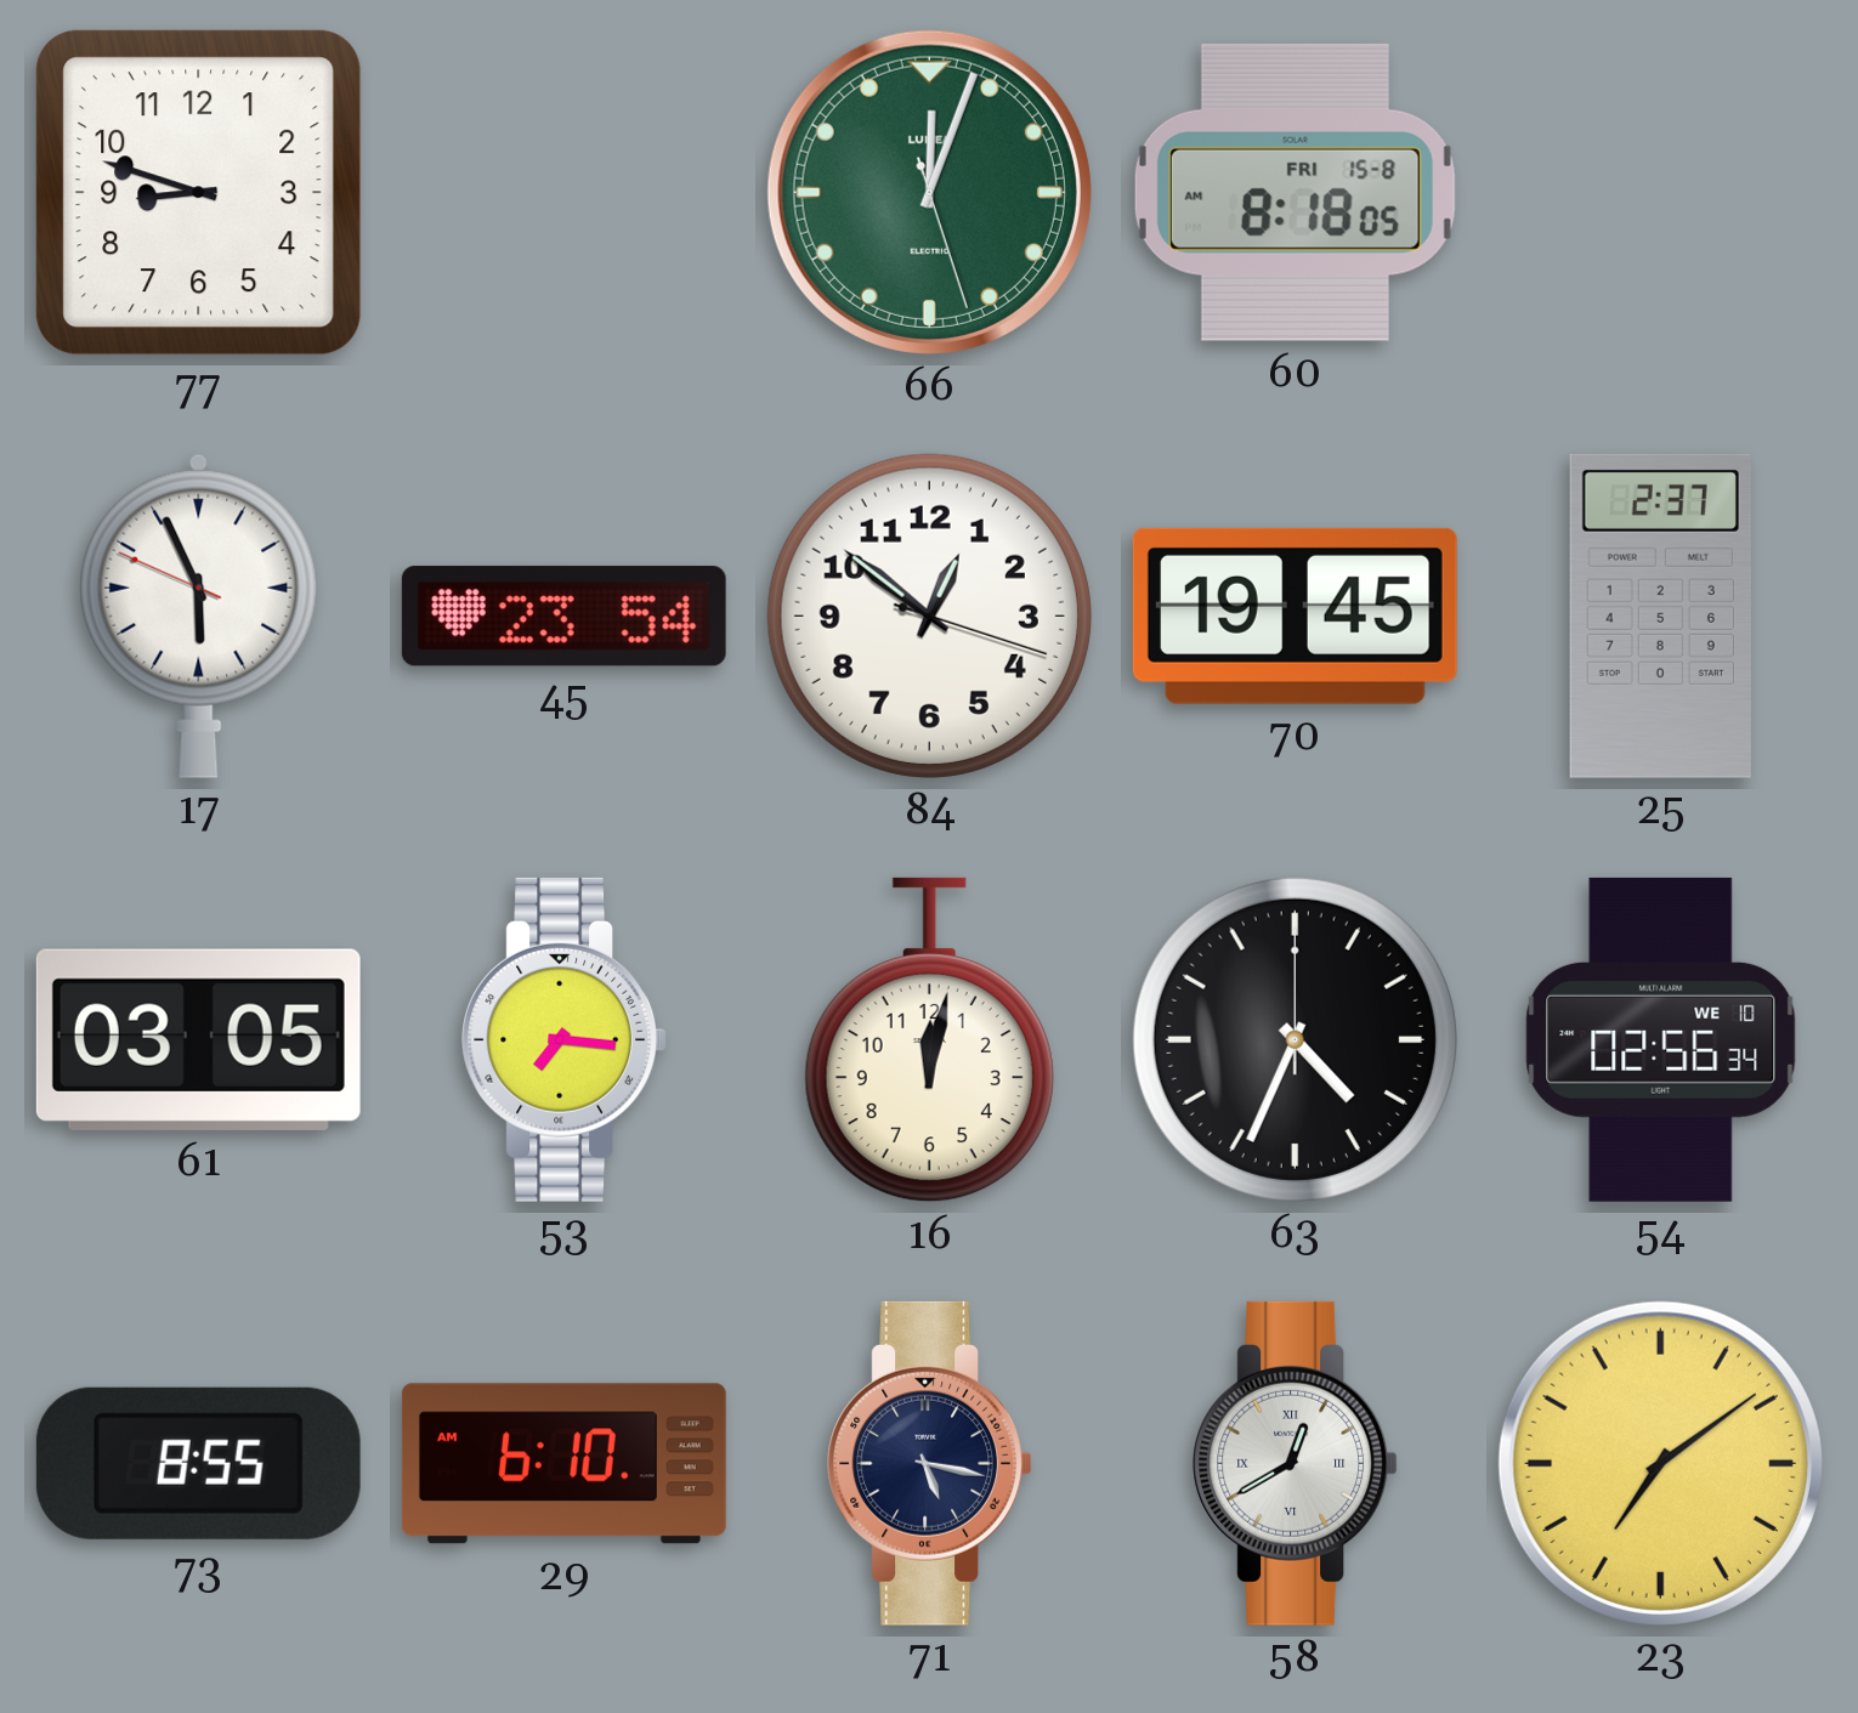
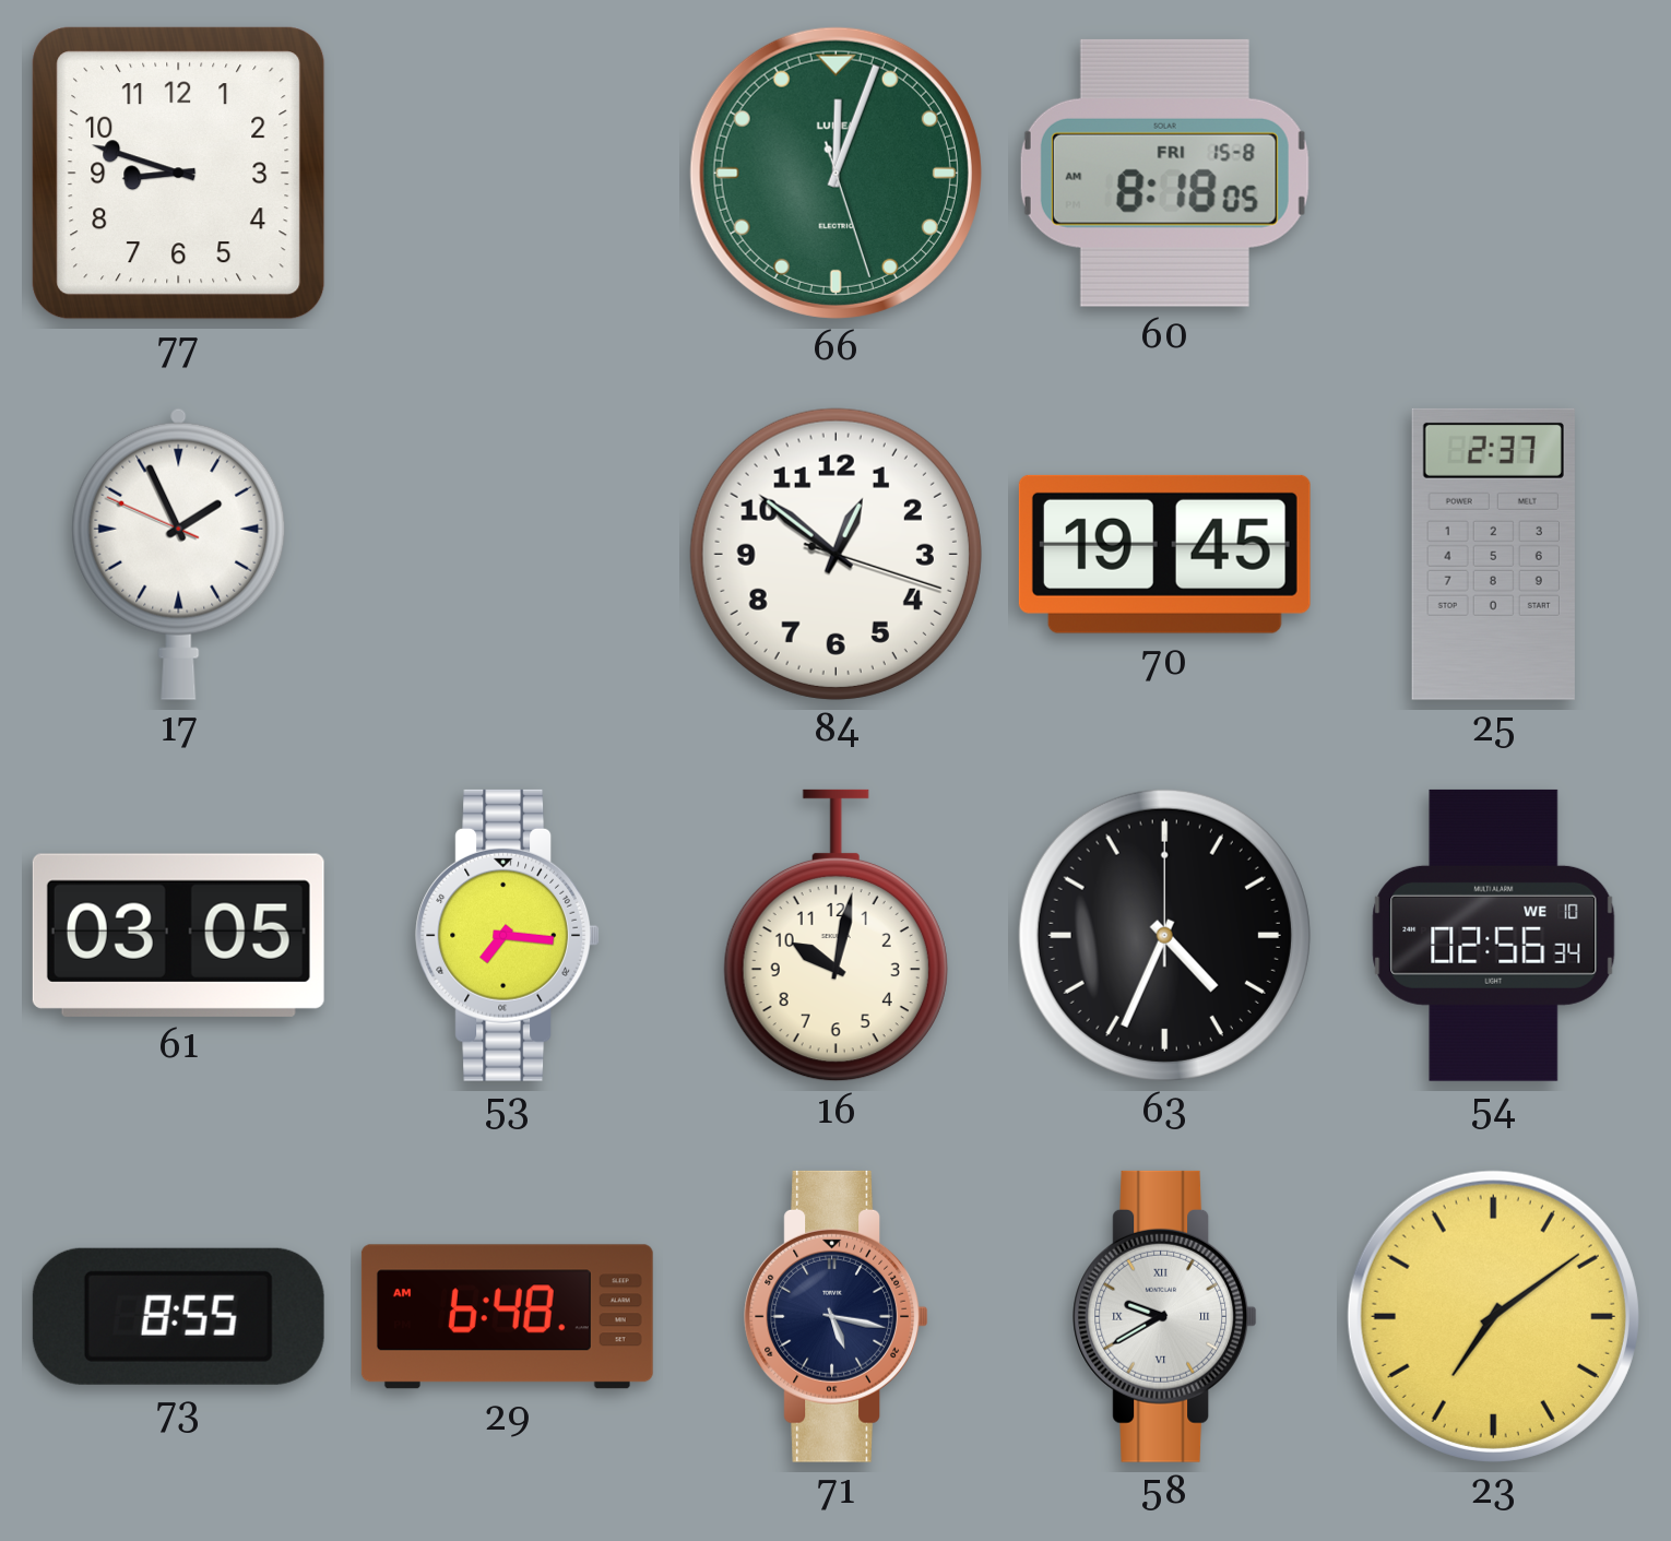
17: 5:55 -> 1:55
45: 23:54 -> none
16: 12:02 -> 10:02
29: 6:10 -> 6:48
58: 12:40 -> 9:40
